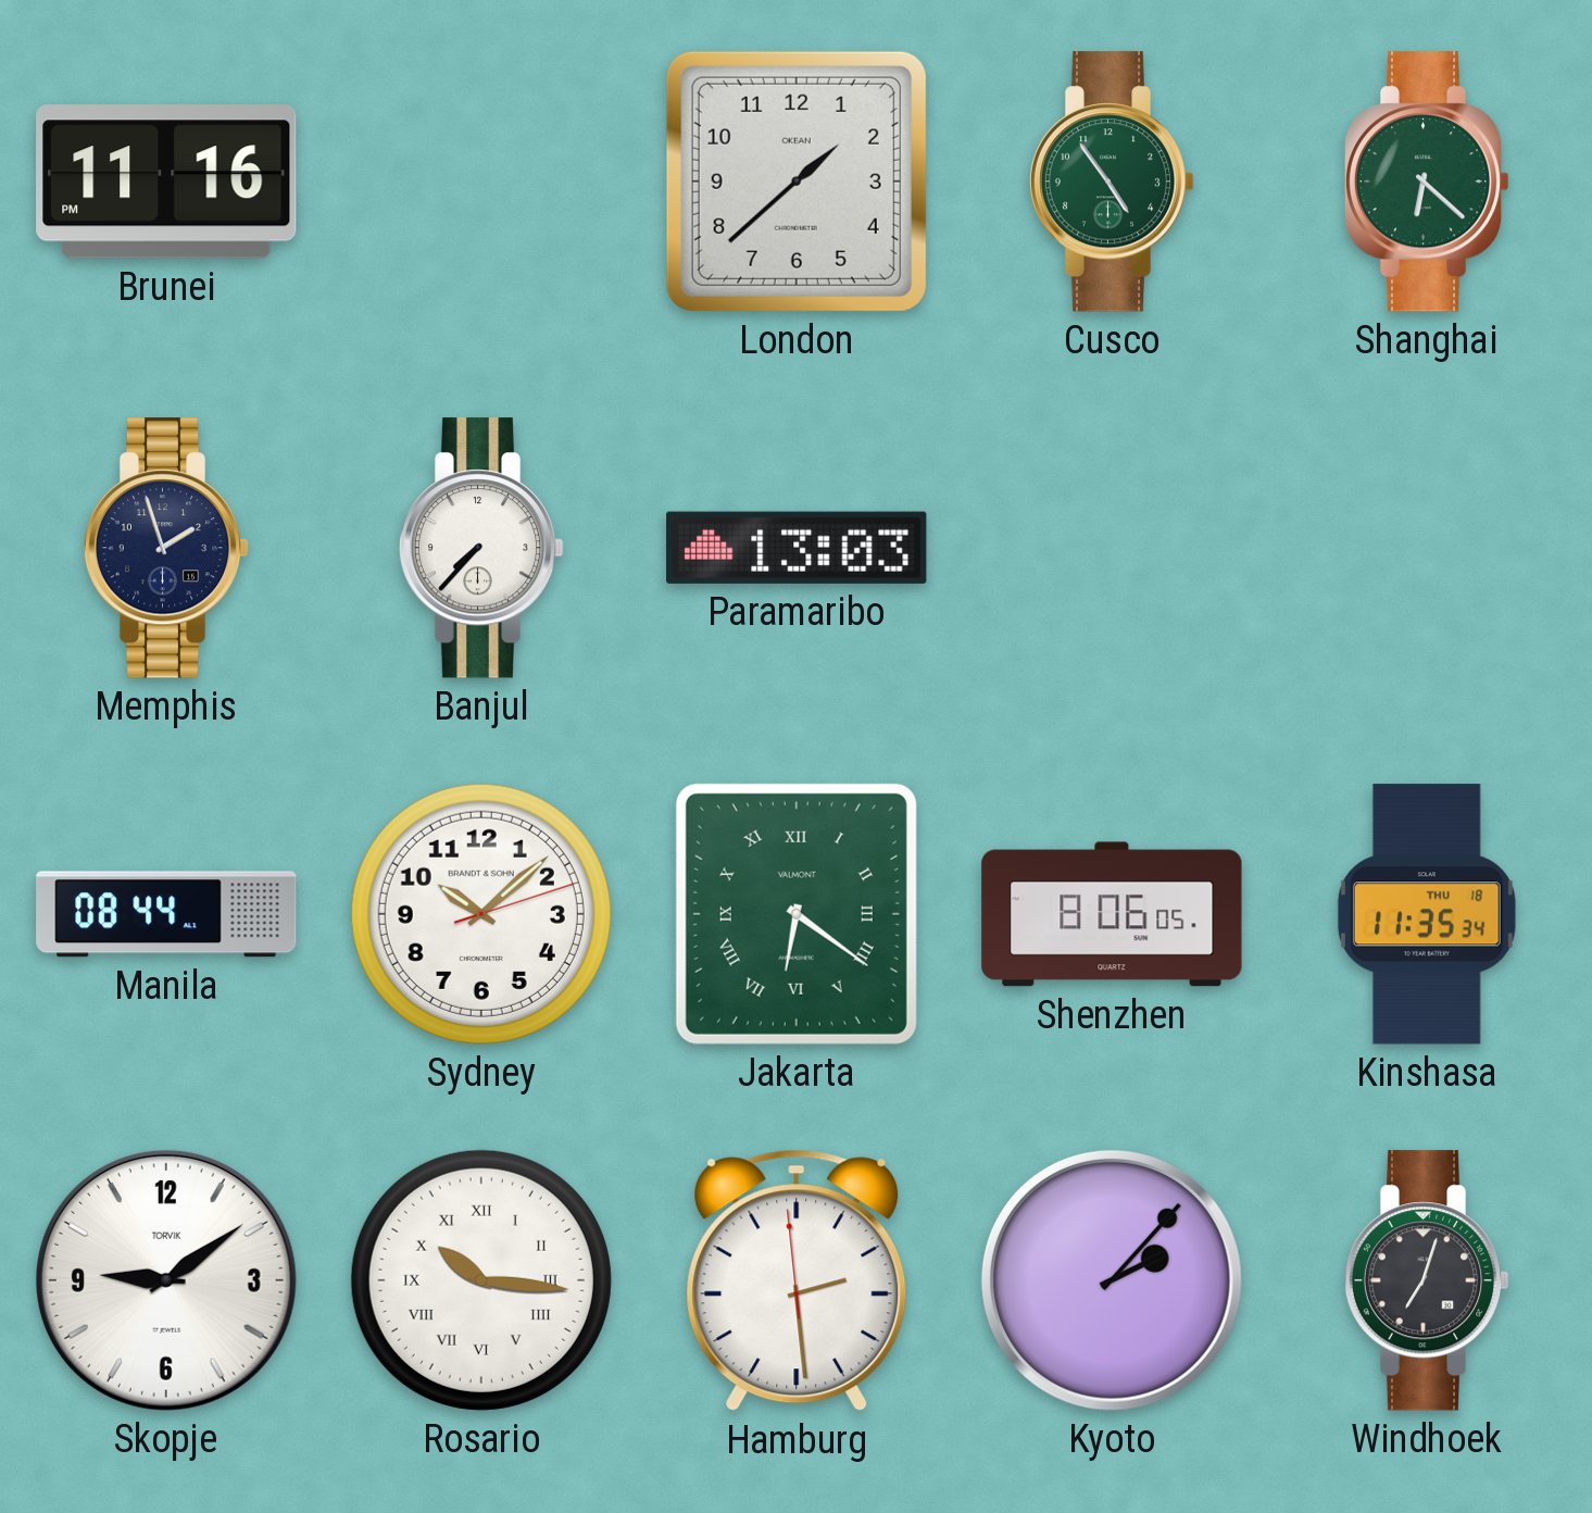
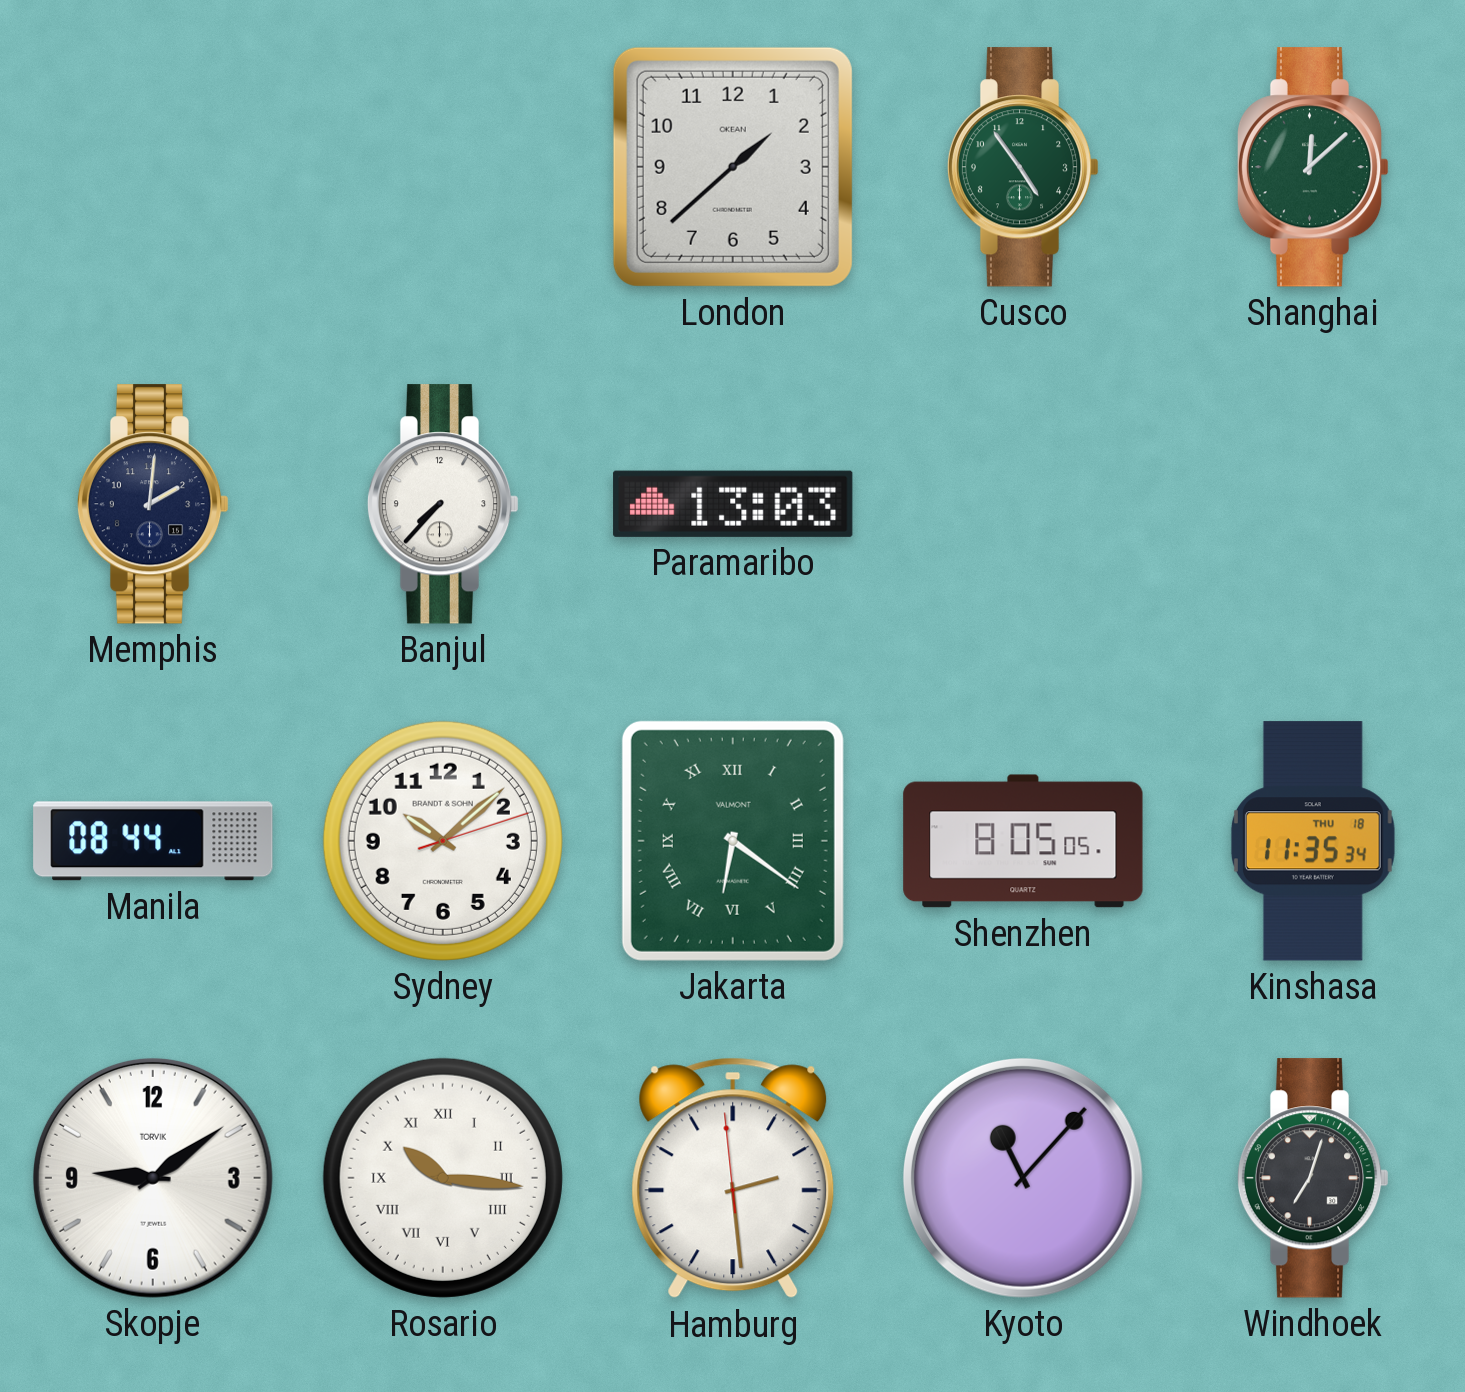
Brunei: 11:16 -> none
Shanghai: 6:22 -> 12:08
Memphis: 1:57 -> 2:01
Shenzhen: 8:06 -> 8:05
Kyoto: 2:07 -> 11:07
